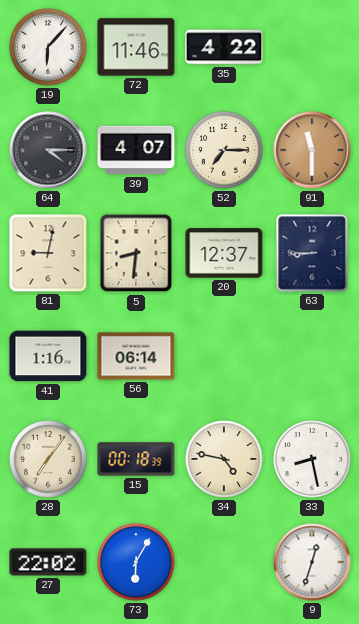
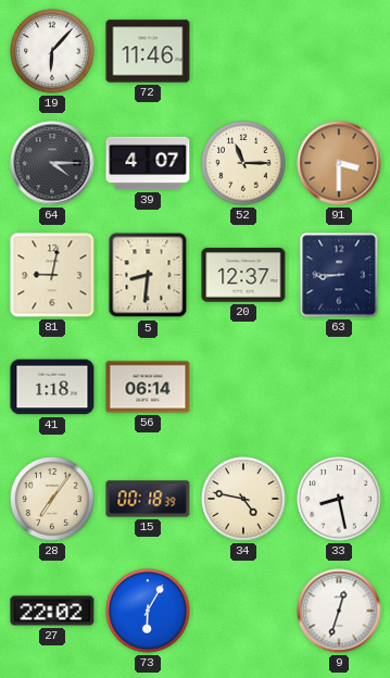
35: 4:22 -> none
52: 7:15 -> 11:15
91: 11:30 -> 3:30
41: 1:16 -> 1:18
